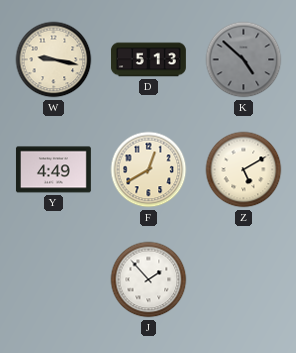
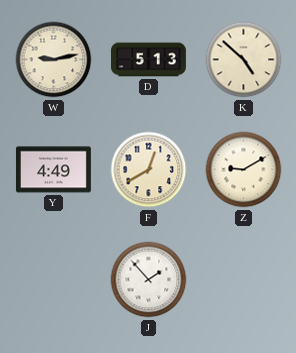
W: 9:17 -> 9:13
K dial: grey -> cream
Z: 5:10 -> 9:10
